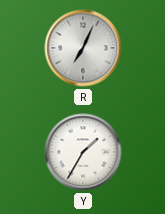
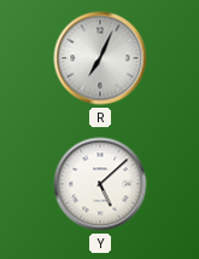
Y: 1:35 -> 5:08
